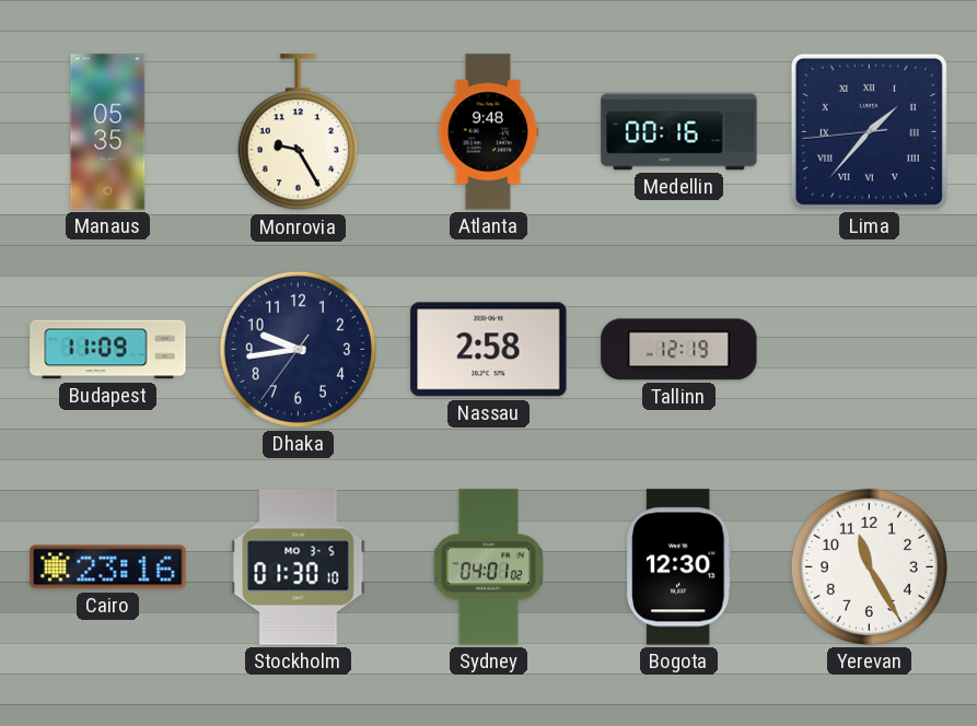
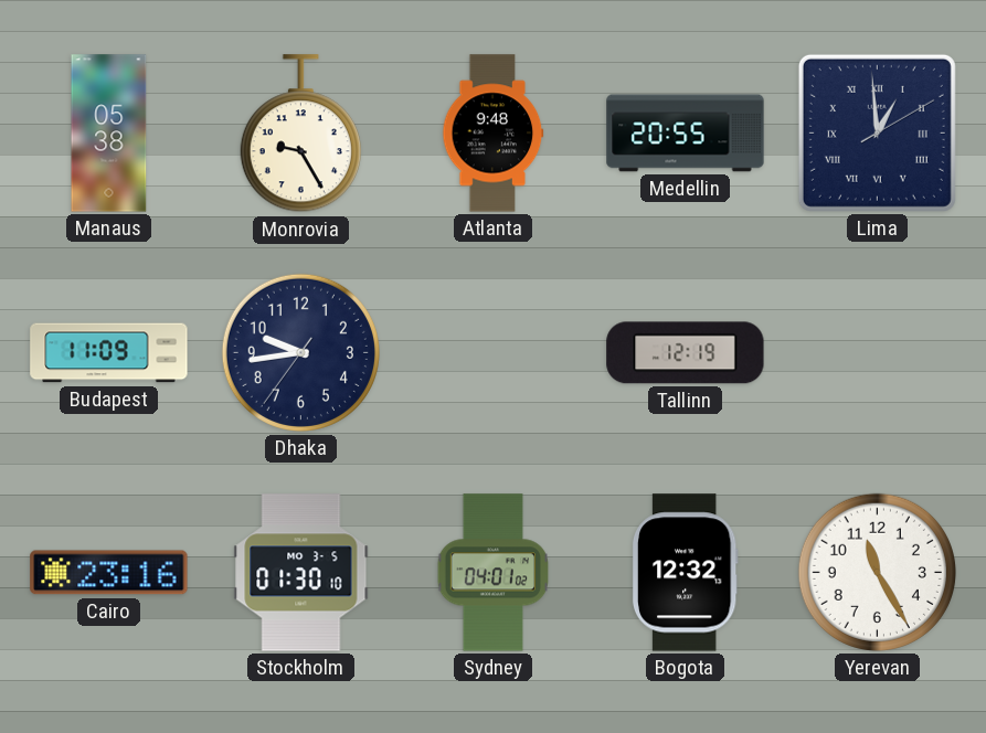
Manaus: 05:35 -> 05:38
Medellin: 00:16 -> 20:55
Lima: 1:36 -> 12:59
Nassau: 2:58 -> none
Bogota: 12:30 -> 12:32
